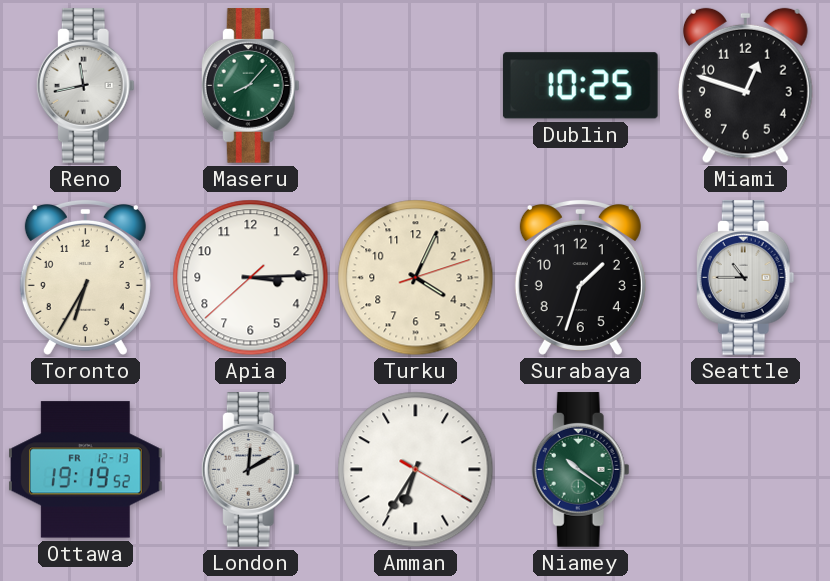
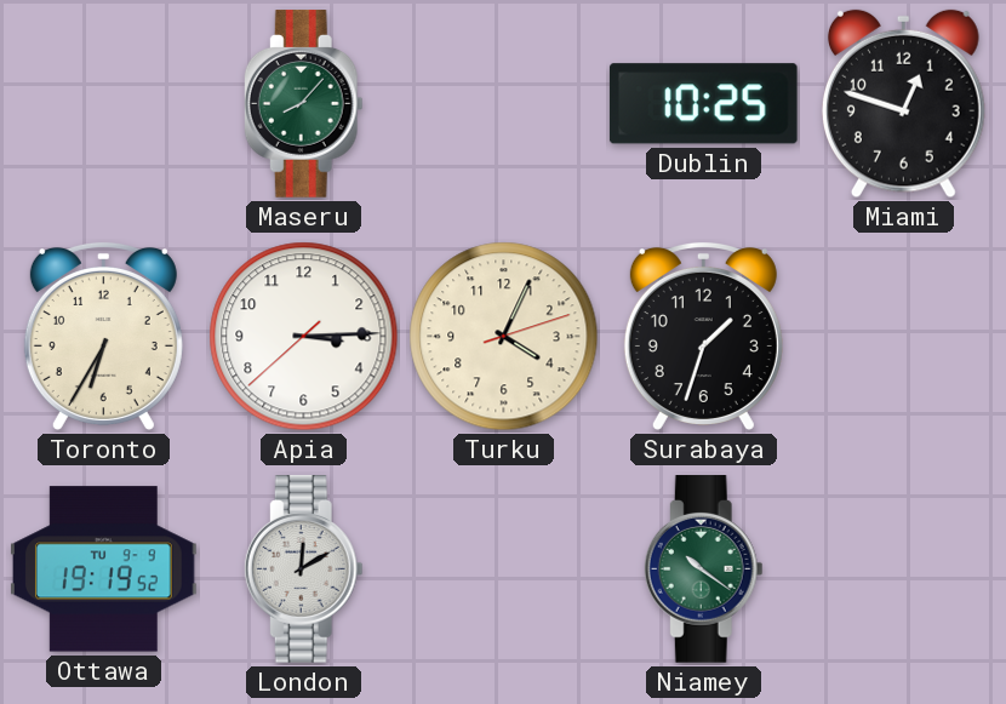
Reno: 11:43 -> none
Seattle: 10:45 -> none
Ottawa date: FR 12-13 -> TU 9-9
Amman: 6:35 -> none
